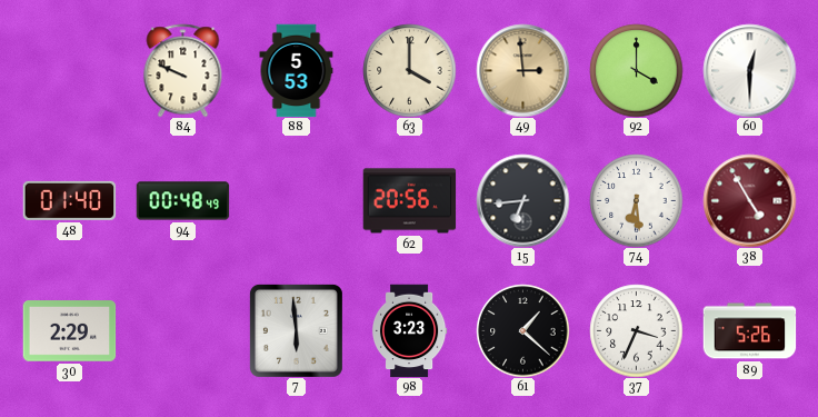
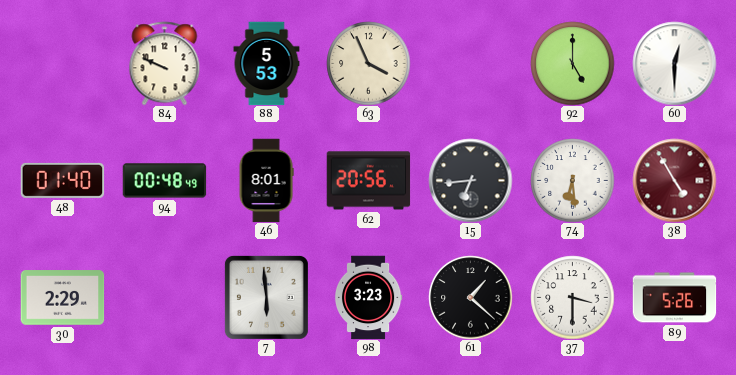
63: 4:00 -> 3:56
49: 2:59 -> none
92: 4:00 -> 5:00
46: none -> 8:01
37: 3:34 -> 3:30
